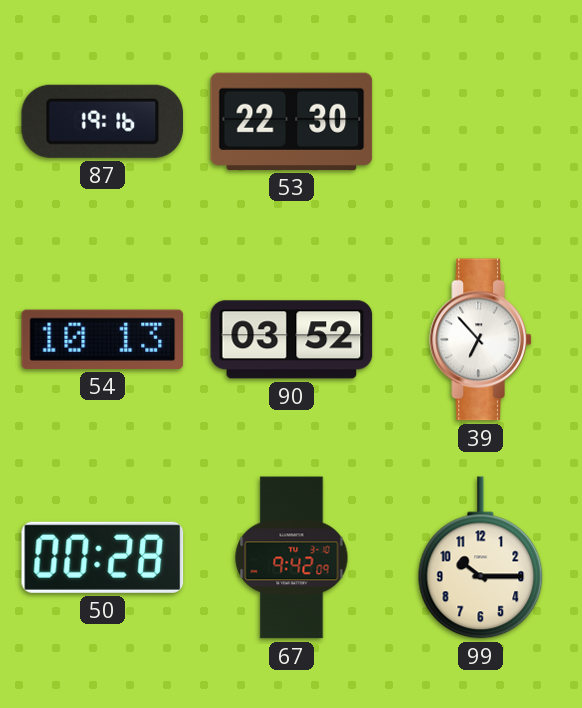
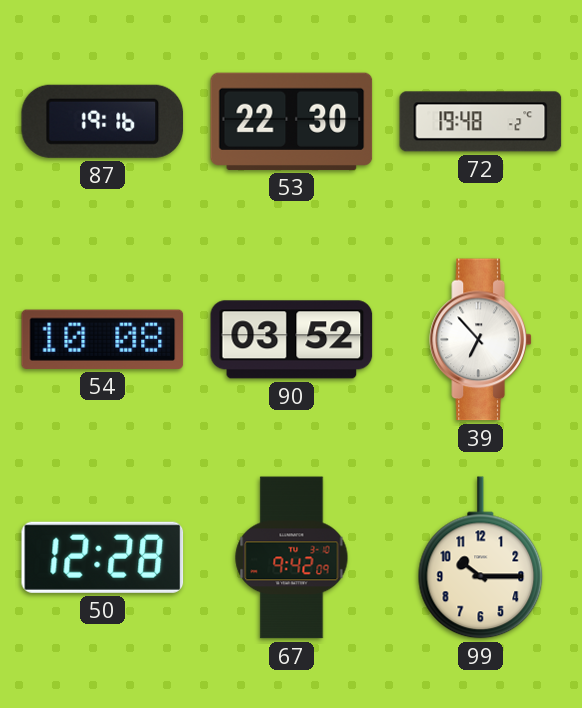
72: none -> 19:48
54: 10:13 -> 10:08
50: 00:28 -> 12:28
